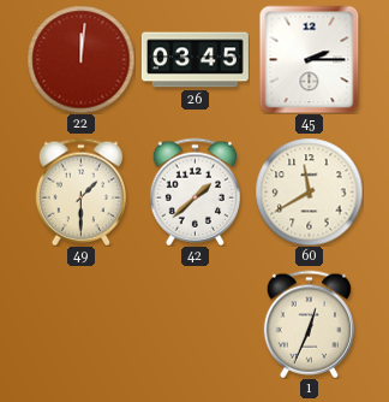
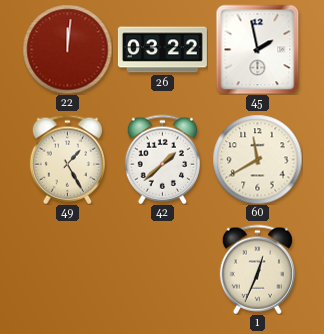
26: 03:45 -> 03:22
45: 2:15 -> 1:58
49: 1:30 -> 1:25
